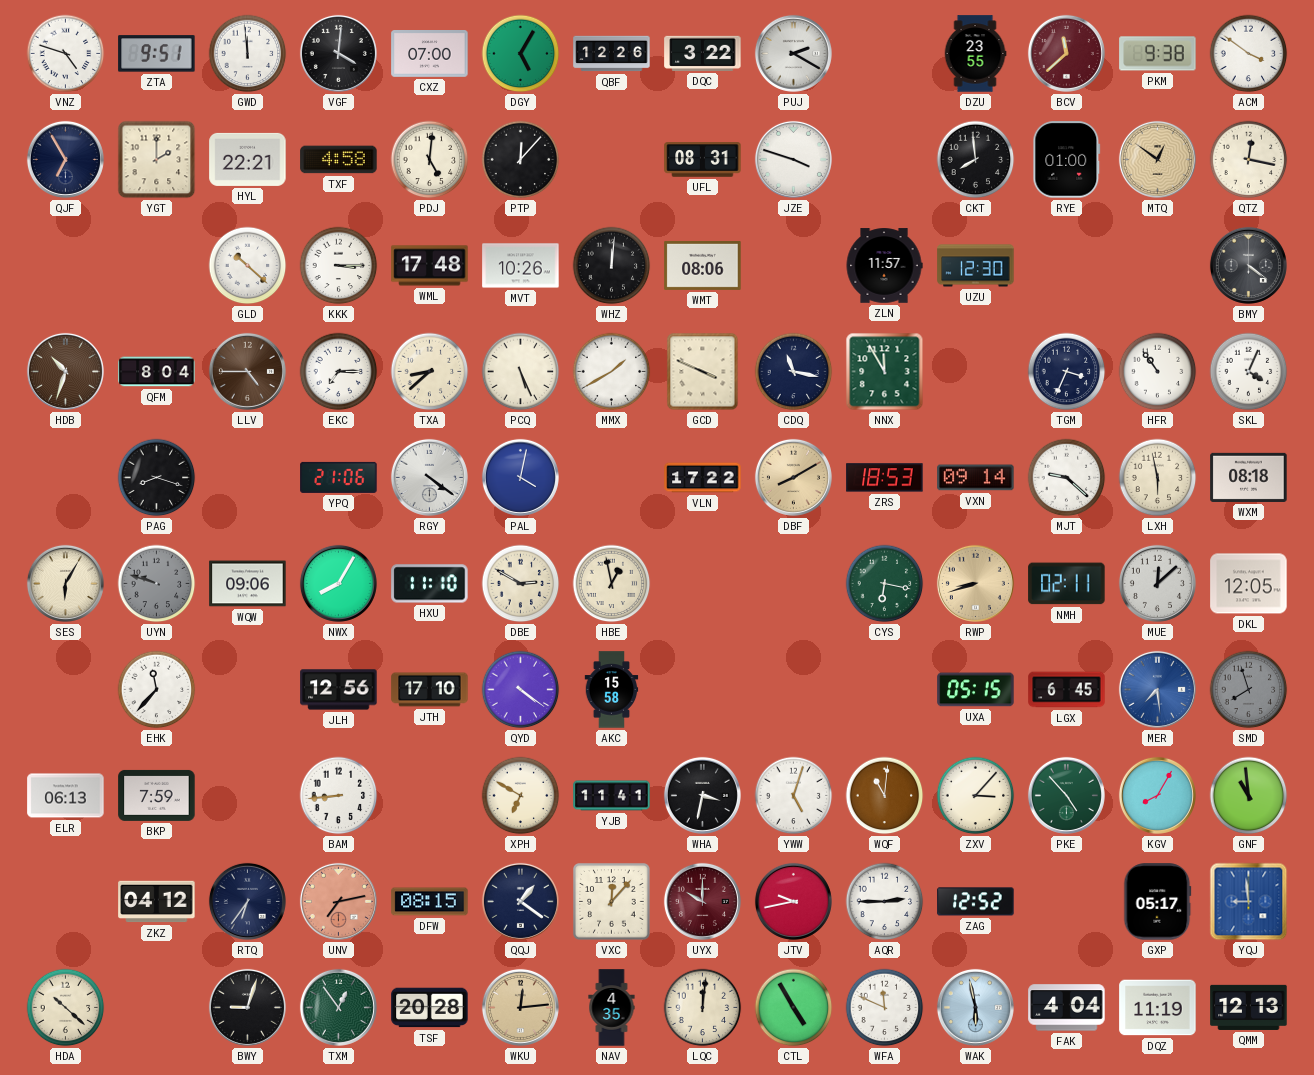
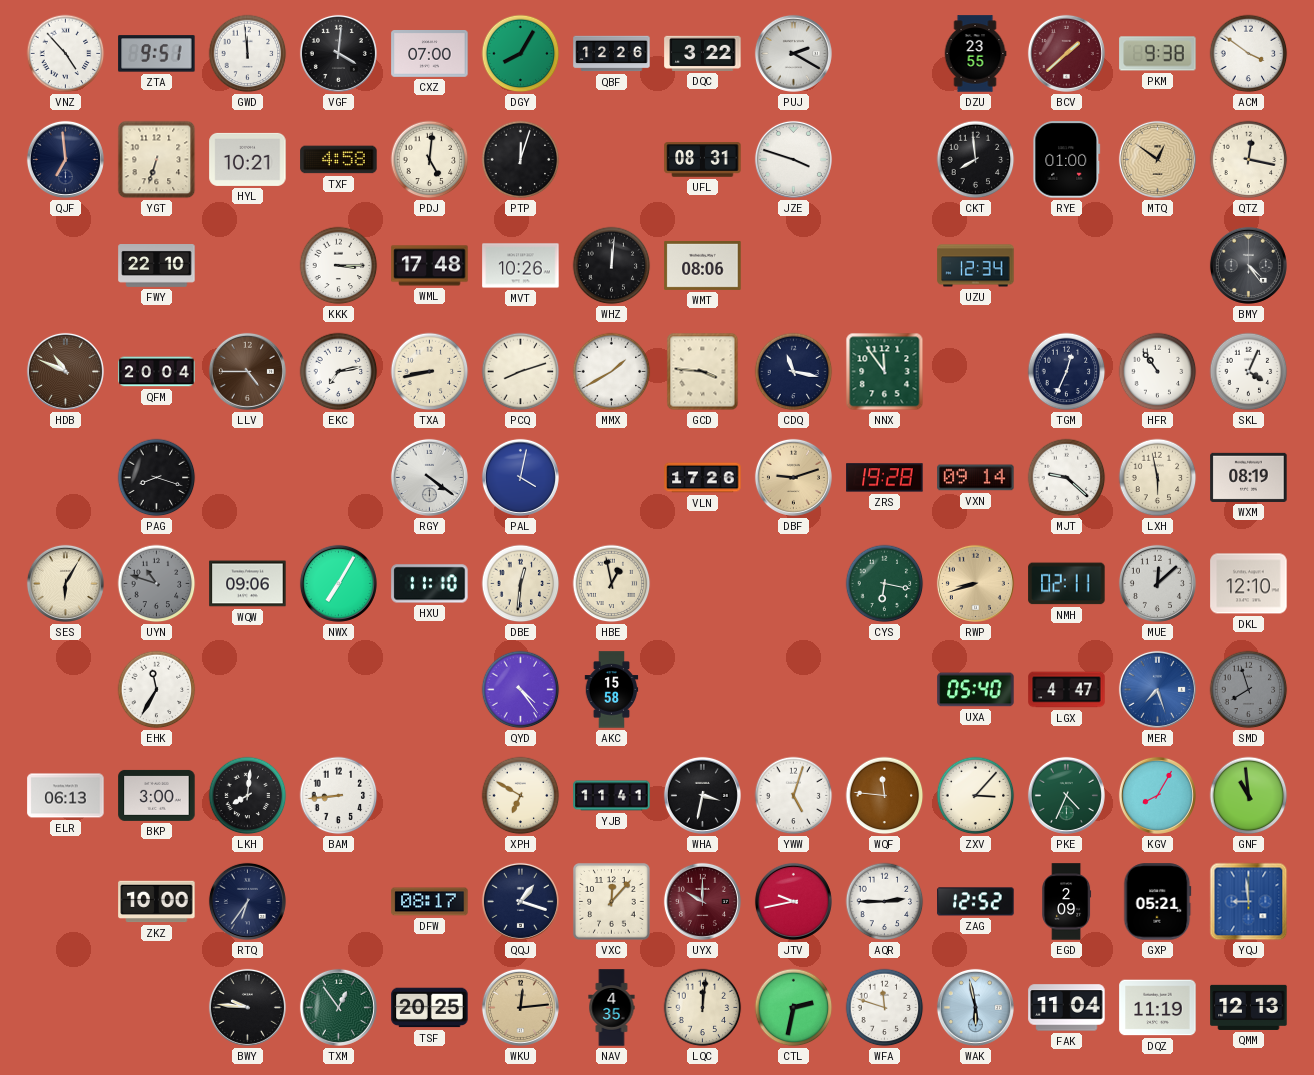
VNZ: 4:48 -> 4:53
DGY: 5:05 -> 8:05
BCV: 11:38 -> 1:38
QJF: 6:55 -> 6:59
YGT: 2:00 -> 6:33
HYL: 22:21 -> 10:21
PTP: 12:07 -> 12:03
FWY: none -> 22:10
GLD: 10:22 -> none
ZLN: 11:57 -> none
UZU: 12:30 -> 12:34
BMY: 4:21 -> 4:24
HDB: 10:33 -> 10:49
QFM: 8:04 -> 20:04
EKC: 7:15 -> 7:13
TXA: 8:38 -> 8:43
PCQ: 5:26 -> 8:12
GCD: 3:49 -> 3:46
NNX: 11:55 -> 11:54
TGM: 3:34 -> 12:34
YPQ: 21:06 -> none
VLN: 17:22 -> 17:26
DBF: 8:10 -> 9:12
ZRS: 18:53 -> 19:28
WXM: 08:18 -> 08:19
UYN: 9:48 -> 10:48
NWX: 8:05 -> 7:05
DBE: 2:50 -> 12:31
DKL: 12:05 -> 12:10
EHK: 11:37 -> 11:35
JLH: 12:56 -> none
JTH: 17:10 -> none
QYD: 4:21 -> 4:24
UXA: 05:15 -> 05:40
LGX: 6:45 -> 4:47
MER: 7:29 -> 7:27
BKP: 7:59 -> 3:00
LKH: none -> 8:01
WQF: 11:01 -> 11:46
PKE: 4:53 -> 4:34
ZKZ: 04:12 -> 10:00
UNV: 7:13 -> none
DFW: 08:15 -> 08:17
QQJ: 1:21 -> 1:18
EGD: none -> 2:09
GXP: 05:17 -> 05:21
HDA: 10:22 -> none
BWY: 9:03 -> 9:46
TSF: 20:28 -> 20:25
CTL: 4:55 -> 2:32
WFA: 11:49 -> 11:48
FAK: 4:04 -> 11:04
